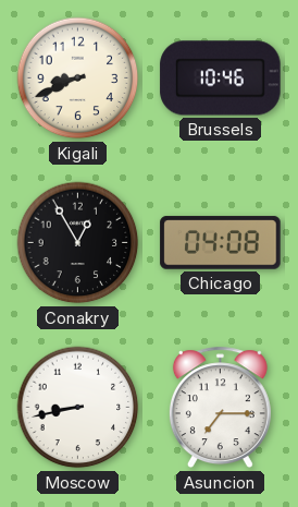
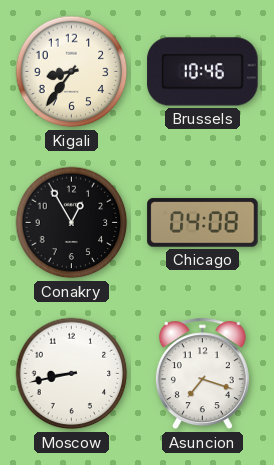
Kigali: 8:41 -> 8:36
Asuncion: 7:15 -> 7:18
